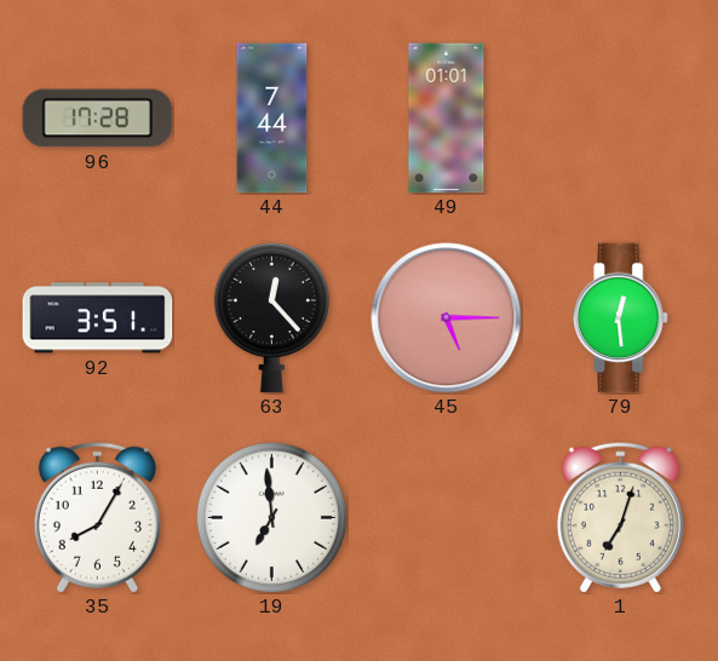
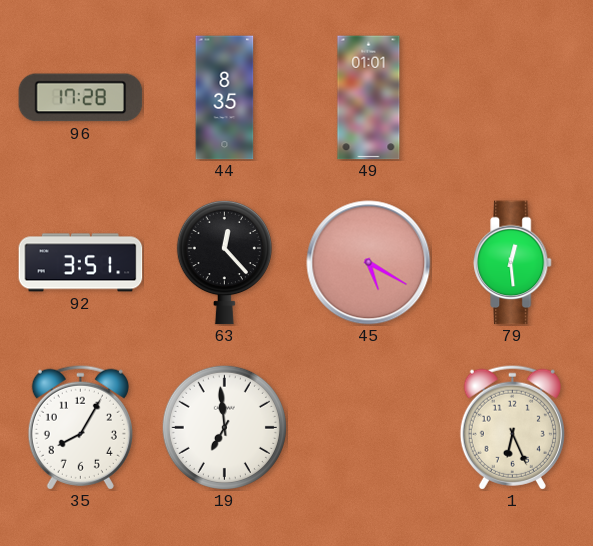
44: 7:44 -> 8:35
45: 5:15 -> 5:20
1: 7:03 -> 6:26
